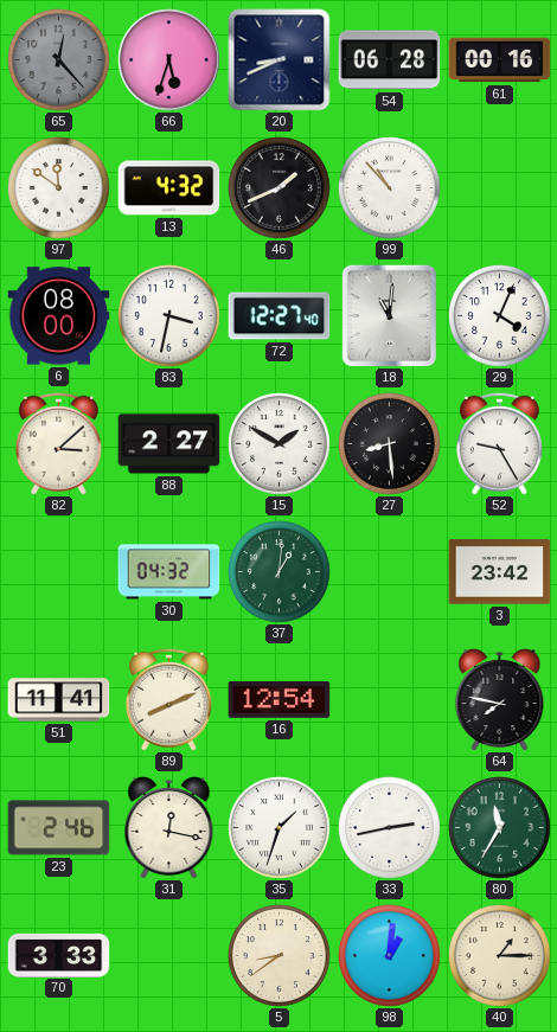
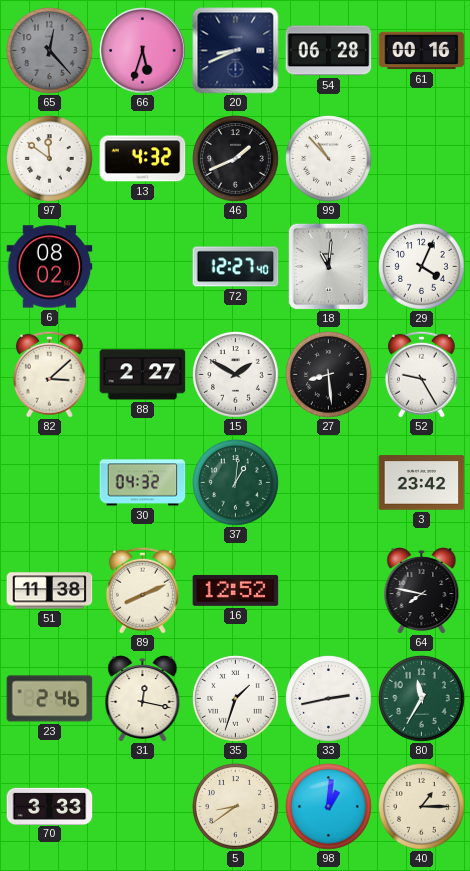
6: 08:00 -> 08:02
83: 3:32 -> none
51: 11:41 -> 11:38
16: 12:54 -> 12:52
